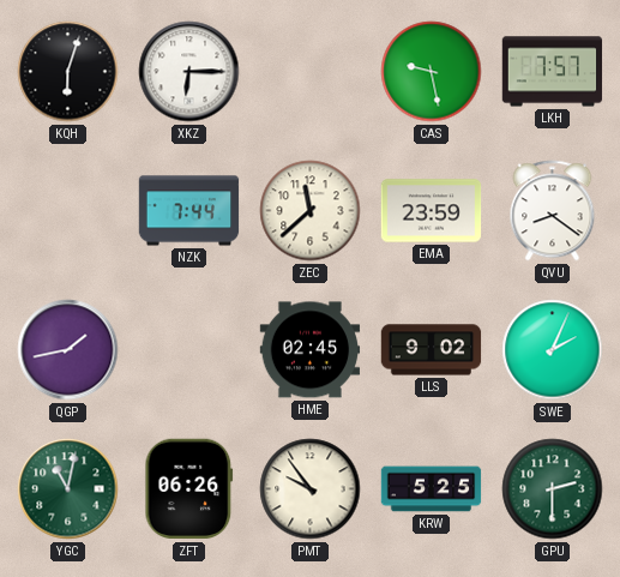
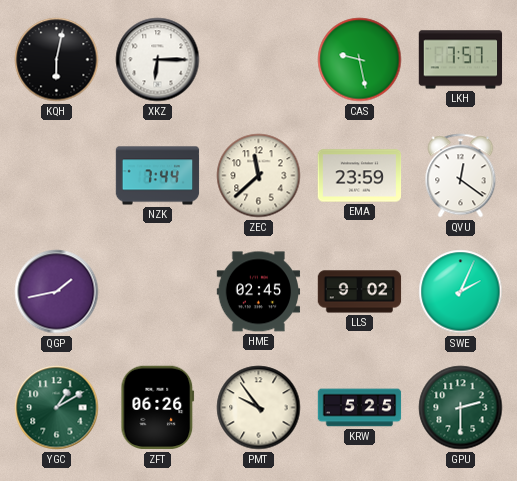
KQH: 6:03 -> 6:02
QVU: 8:21 -> 12:21
YGC: 11:02 -> 1:10
